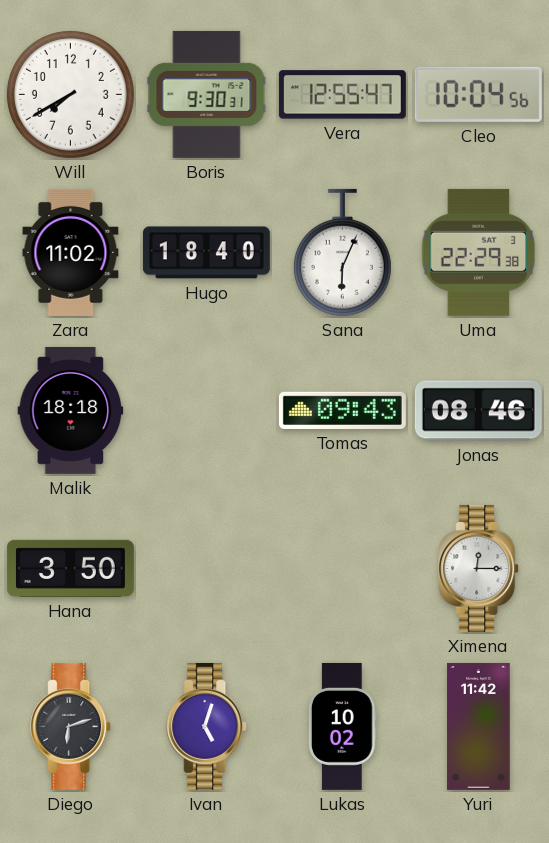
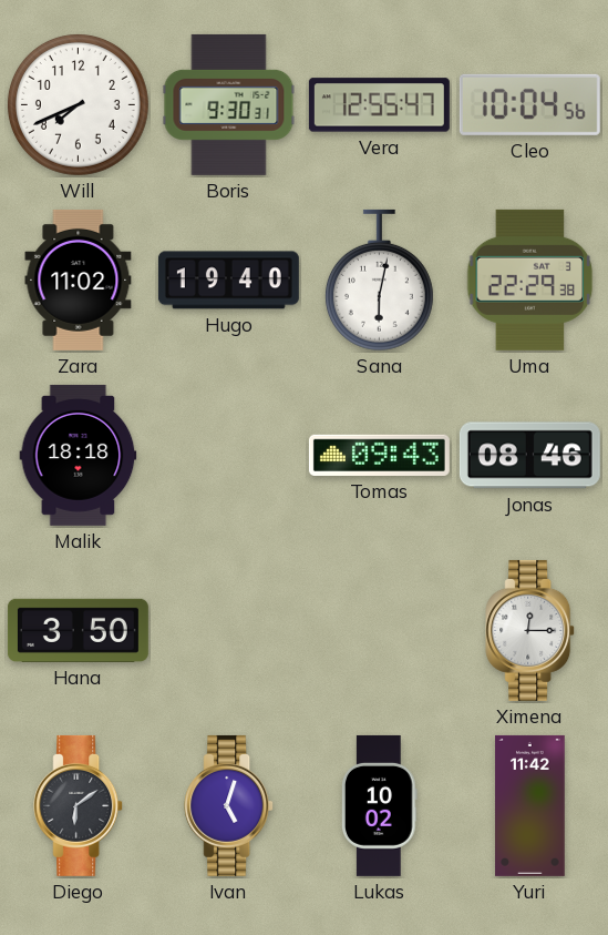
Will: 7:40 -> 7:41
Hugo: 18:40 -> 19:40
Sana: 6:04 -> 6:02
Diego: 6:12 -> 6:09
